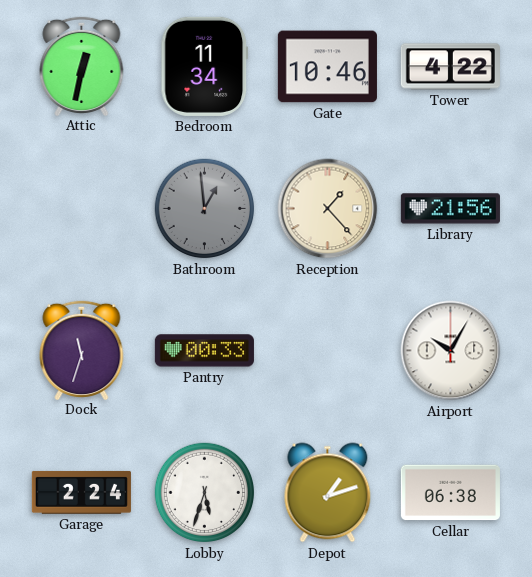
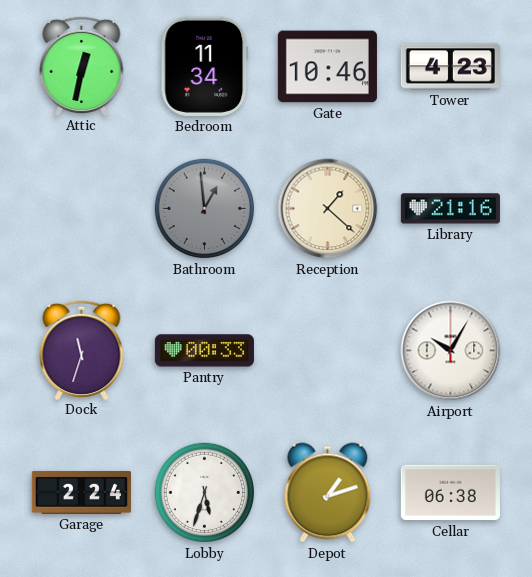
Tower: 4:22 -> 4:23
Reception: 1:23 -> 1:22
Library: 21:56 -> 21:16
